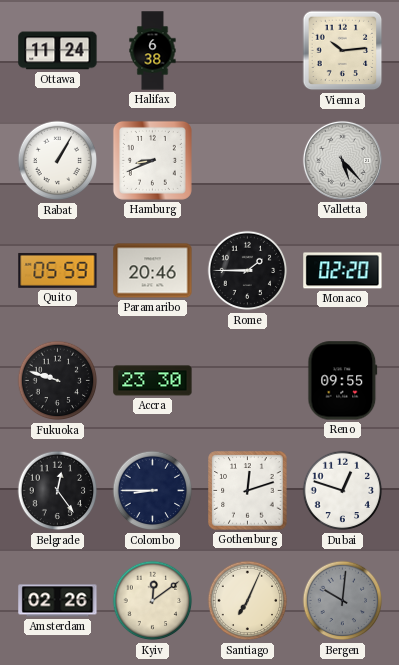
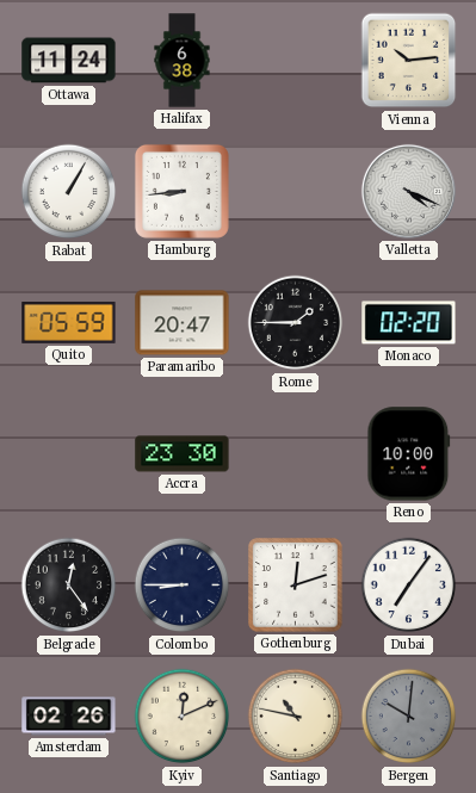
Hamburg: 8:41 -> 8:44
Valletta: 5:23 -> 4:19
Paramaribo: 20:46 -> 20:47
Fukuoka: 9:48 -> none
Reno: 09:55 -> 10:00
Dubai: 12:48 -> 7:06
Kyiv: 12:09 -> 12:11
Santiago: 7:04 -> 10:47
